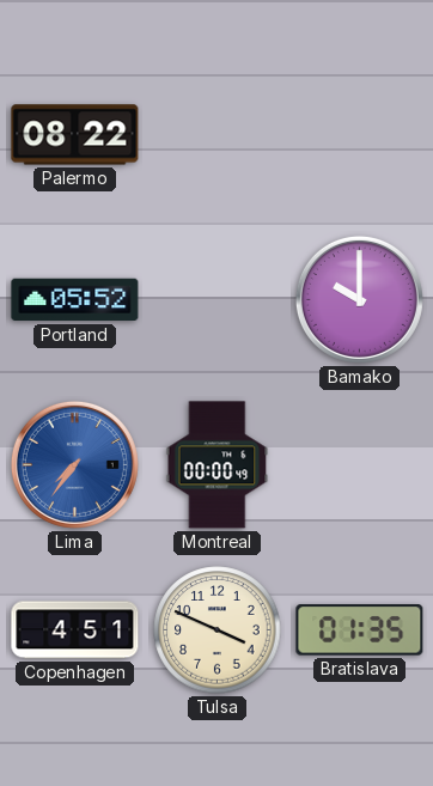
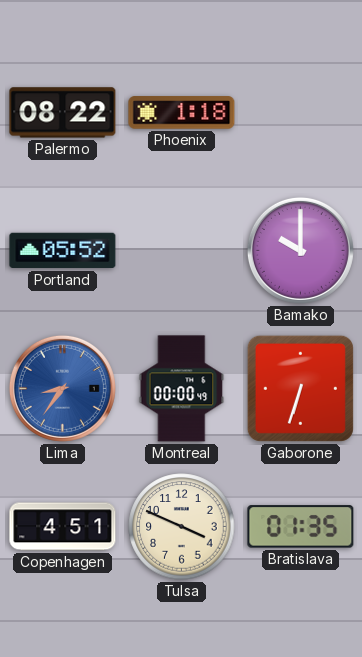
Phoenix: none -> 1:18
Lima: 7:36 -> 8:36
Gaborone: none -> 6:33
